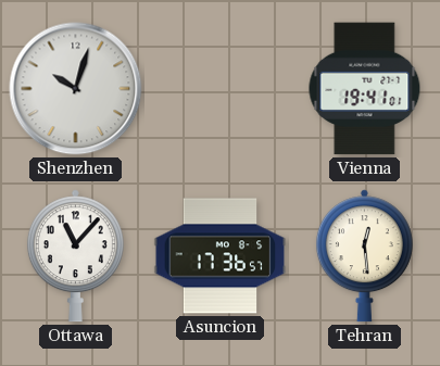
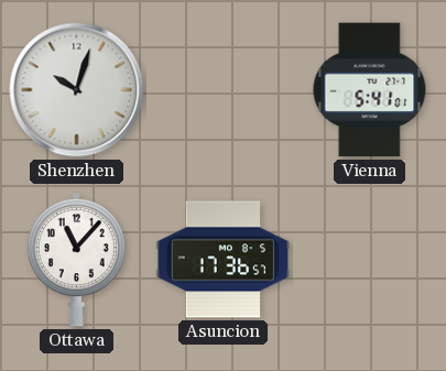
Vienna: 19:41 -> 5:41
Tehran: 12:29 -> none
